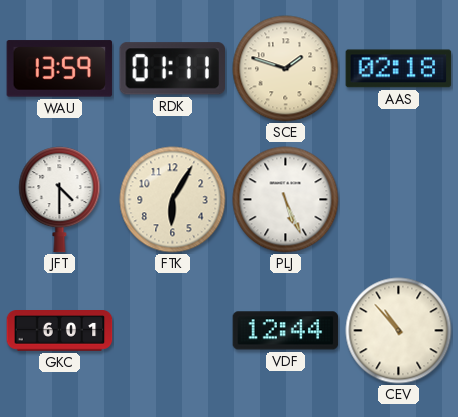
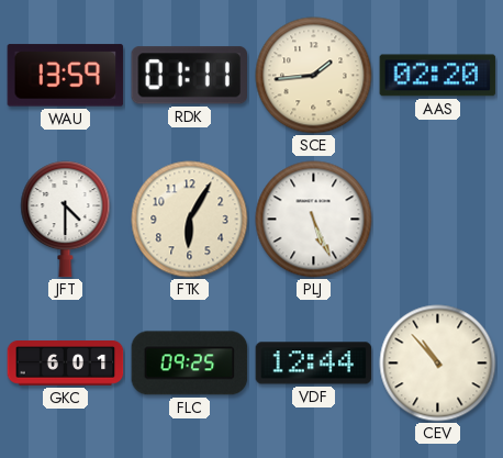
SCE: 1:48 -> 1:44
AAS: 02:18 -> 02:20
FLC: none -> 09:25
